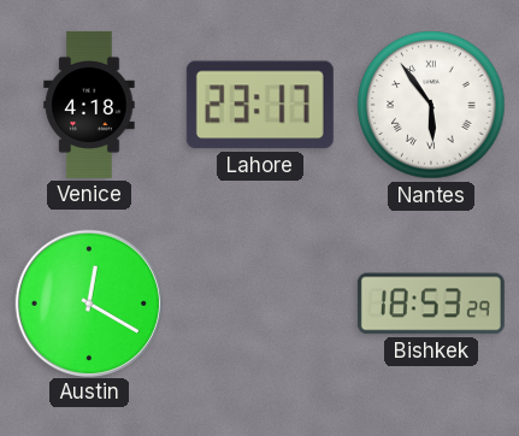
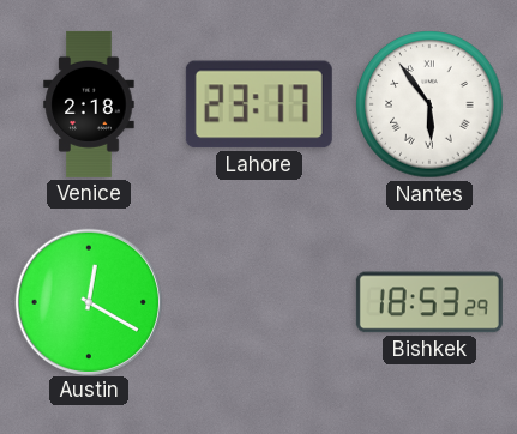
Venice: 4:18 -> 2:18
